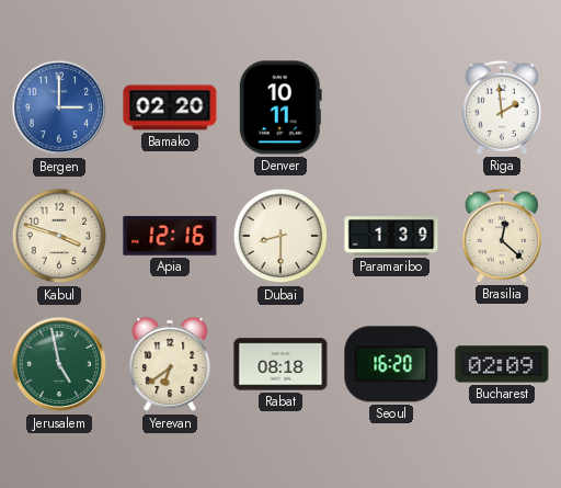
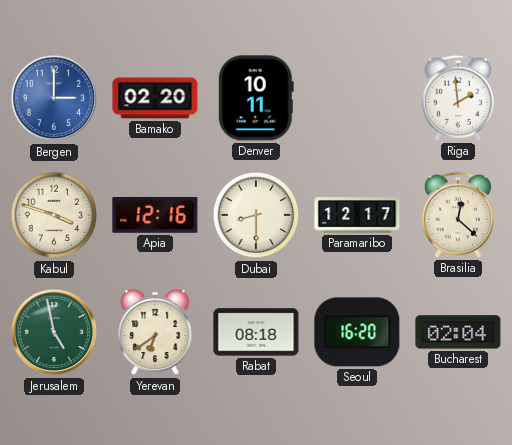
Paramaribo: 1:39 -> 12:17
Bucharest: 02:09 -> 02:04
